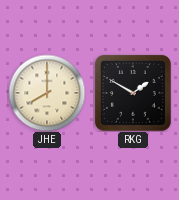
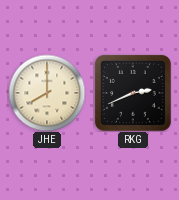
RKG: 1:50 -> 2:41
